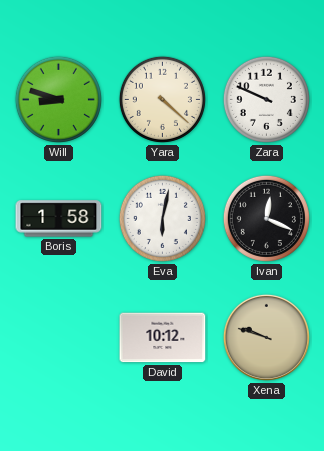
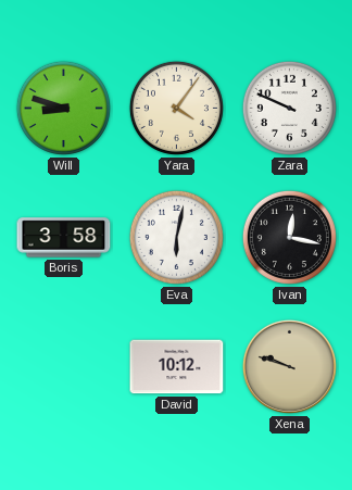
Yara: 4:22 -> 4:06
Boris: 1:58 -> 3:58
Ivan: 12:19 -> 12:17
